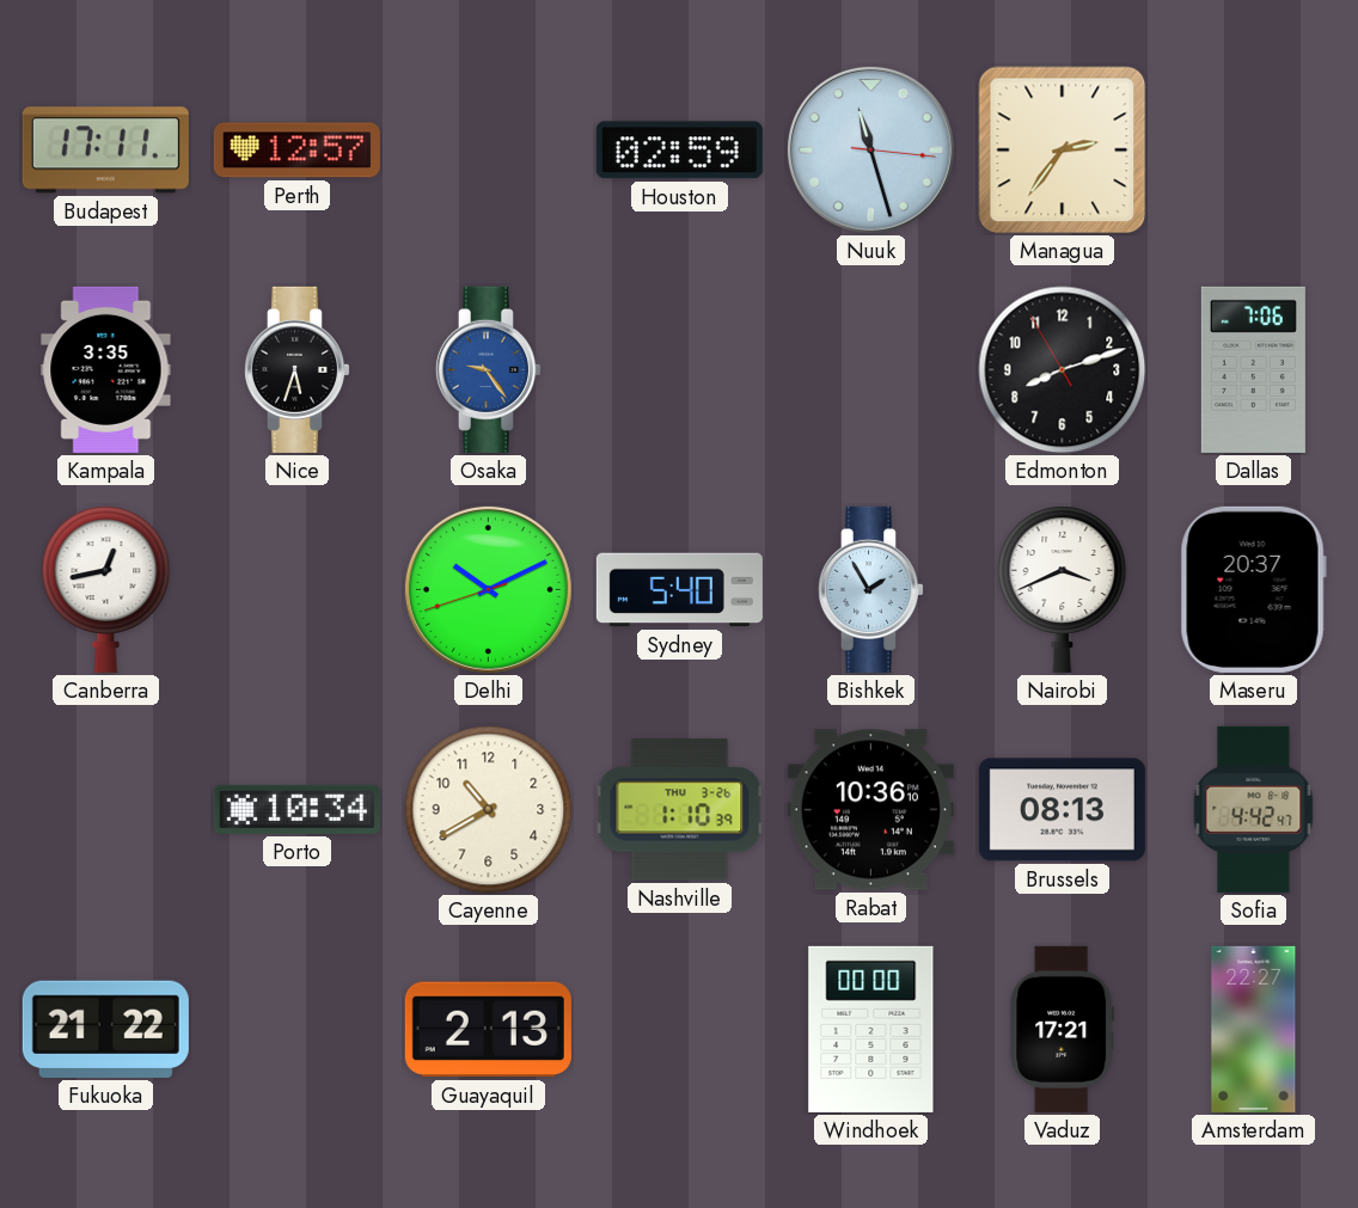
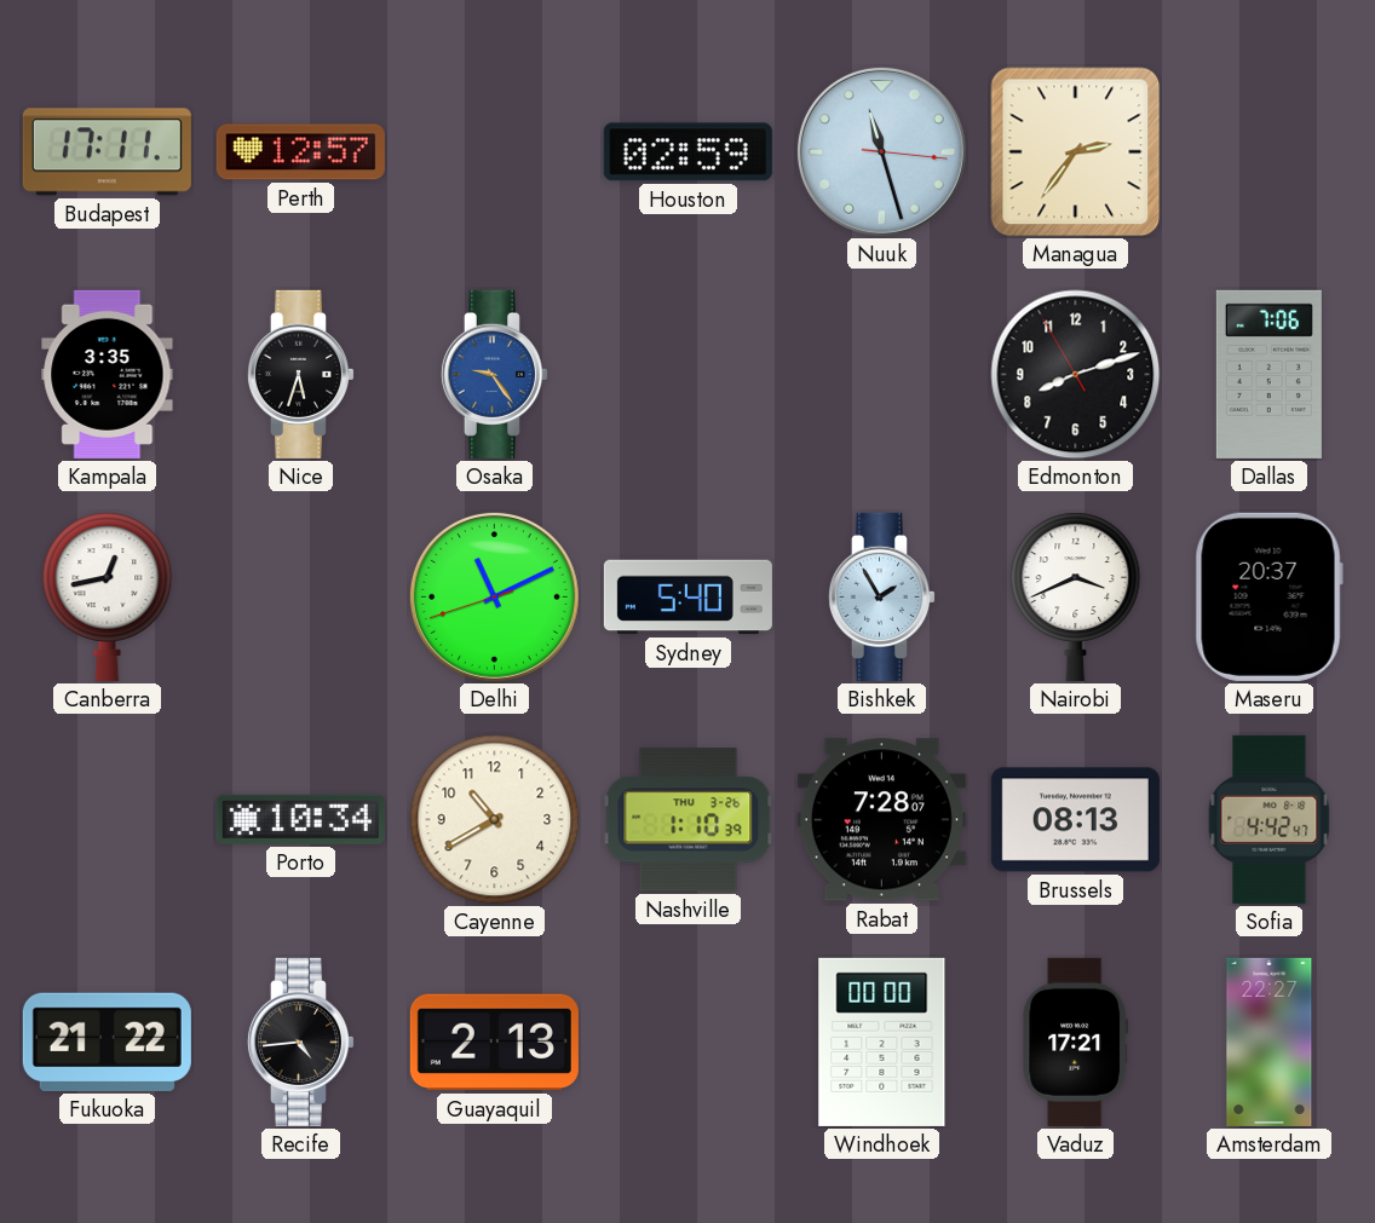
Delhi: 10:10 -> 11:10
Rabat: 10:36 -> 7:28
Recife: none -> 4:44
